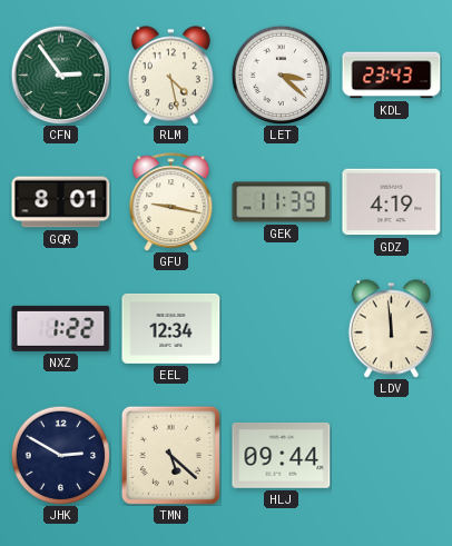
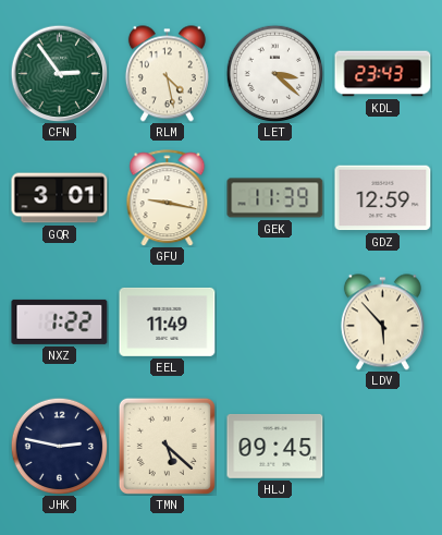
GQR: 8:01 -> 3:01
GDZ: 4:19 -> 12:59
EEL: 12:34 -> 11:49
LDV: 11:59 -> 5:53
JHK: 2:50 -> 2:47
HLJ: 09:44 -> 09:45
